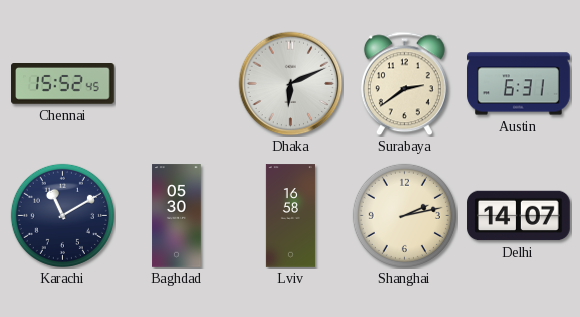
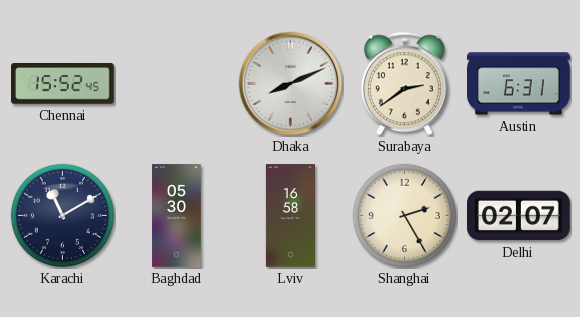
Dhaka: 6:11 -> 8:11
Shanghai: 2:13 -> 2:25
Delhi: 14:07 -> 02:07
